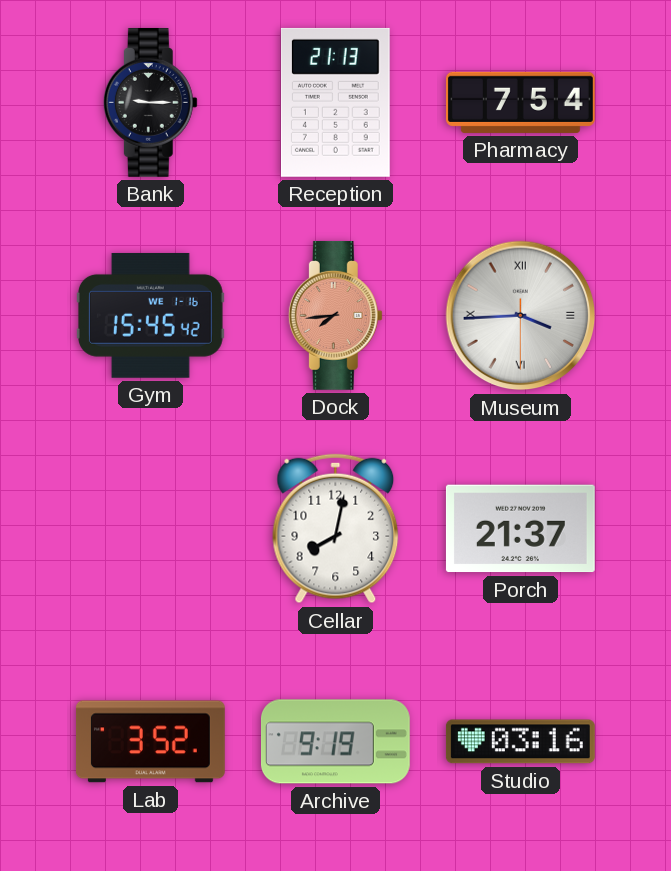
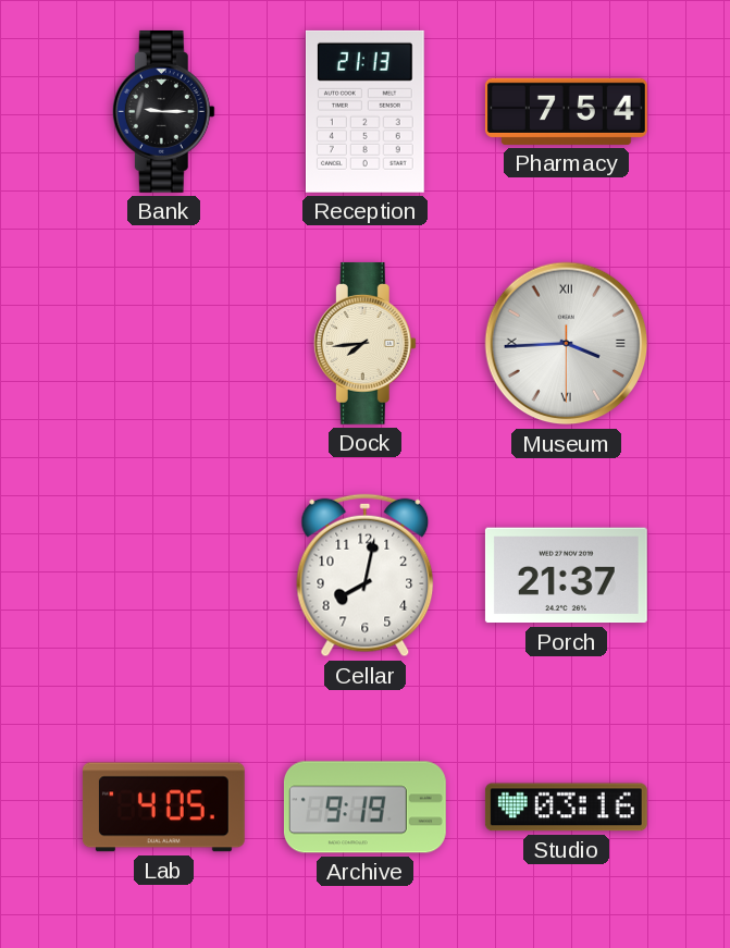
Gym: 15:45 -> none
Dock dial: salmon -> cream
Lab: 3:52 -> 4:05
